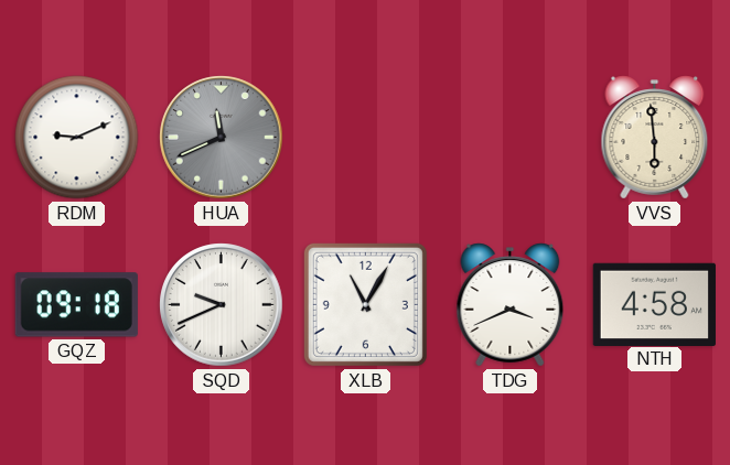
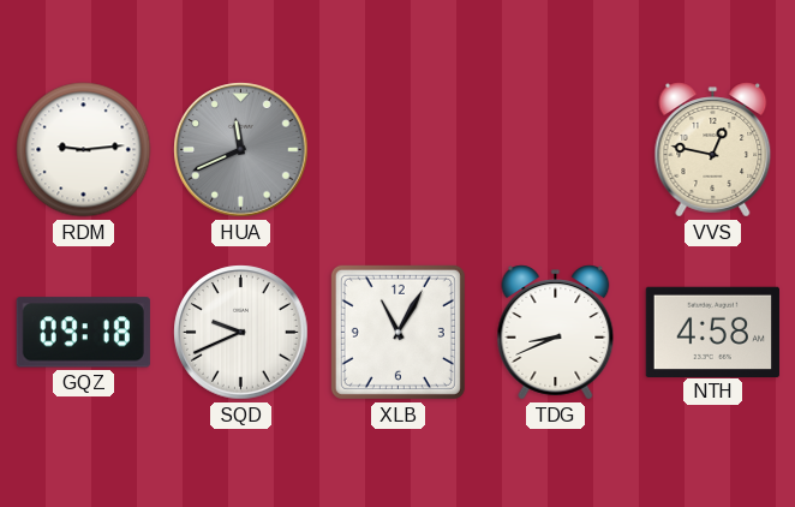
RDM: 9:11 -> 9:14
VVS: 5:59 -> 12:47
TDG: 3:41 -> 8:41
